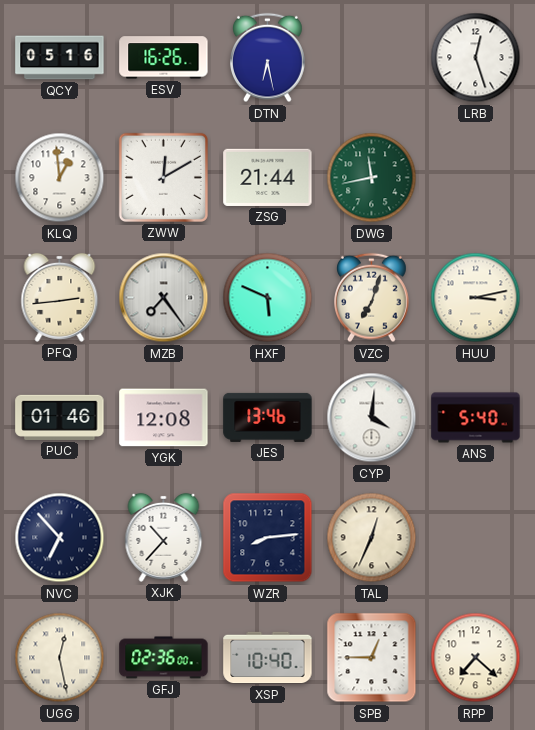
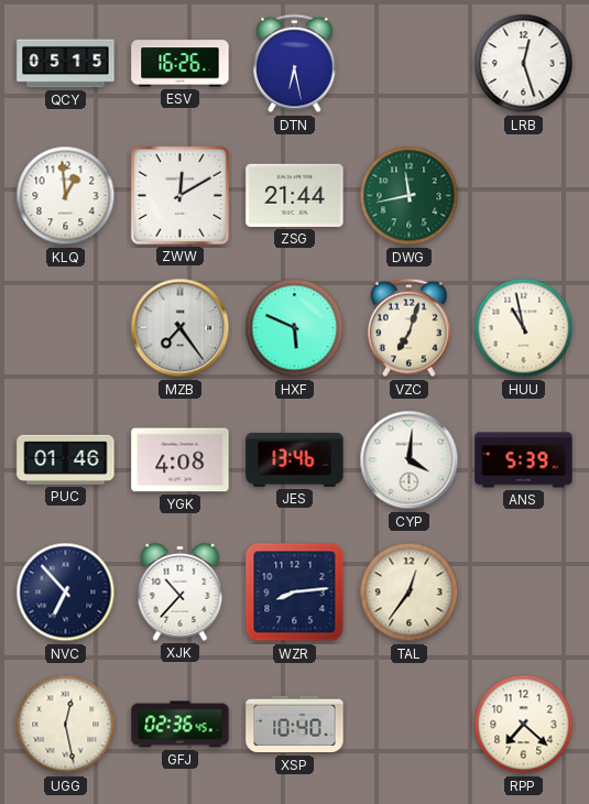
QCY: 05:16 -> 05:15
PFQ: 2:44 -> none
HUU: 3:13 -> 10:58
YGK: 12:08 -> 4:08
ANS: 5:40 -> 5:39
TAL: 12:34 -> 12:36
GFJ: 02:36:00 -> 02:36:45
SPB: 12:45 -> none
